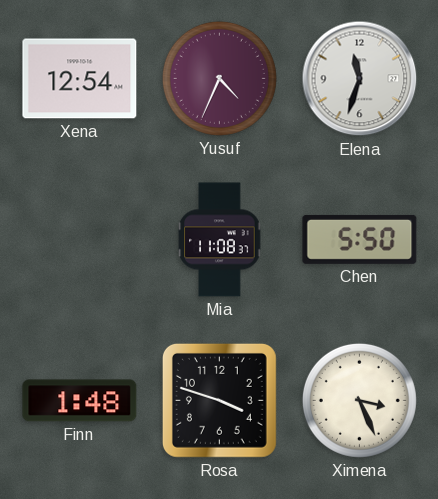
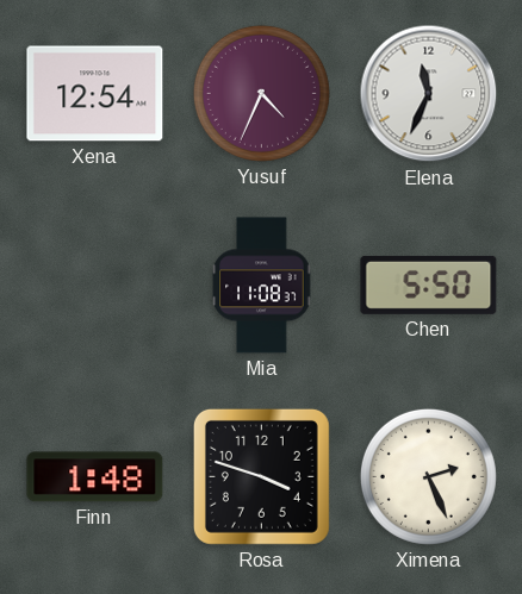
Elena: 11:33 -> 11:34
Ximena: 3:26 -> 2:26
